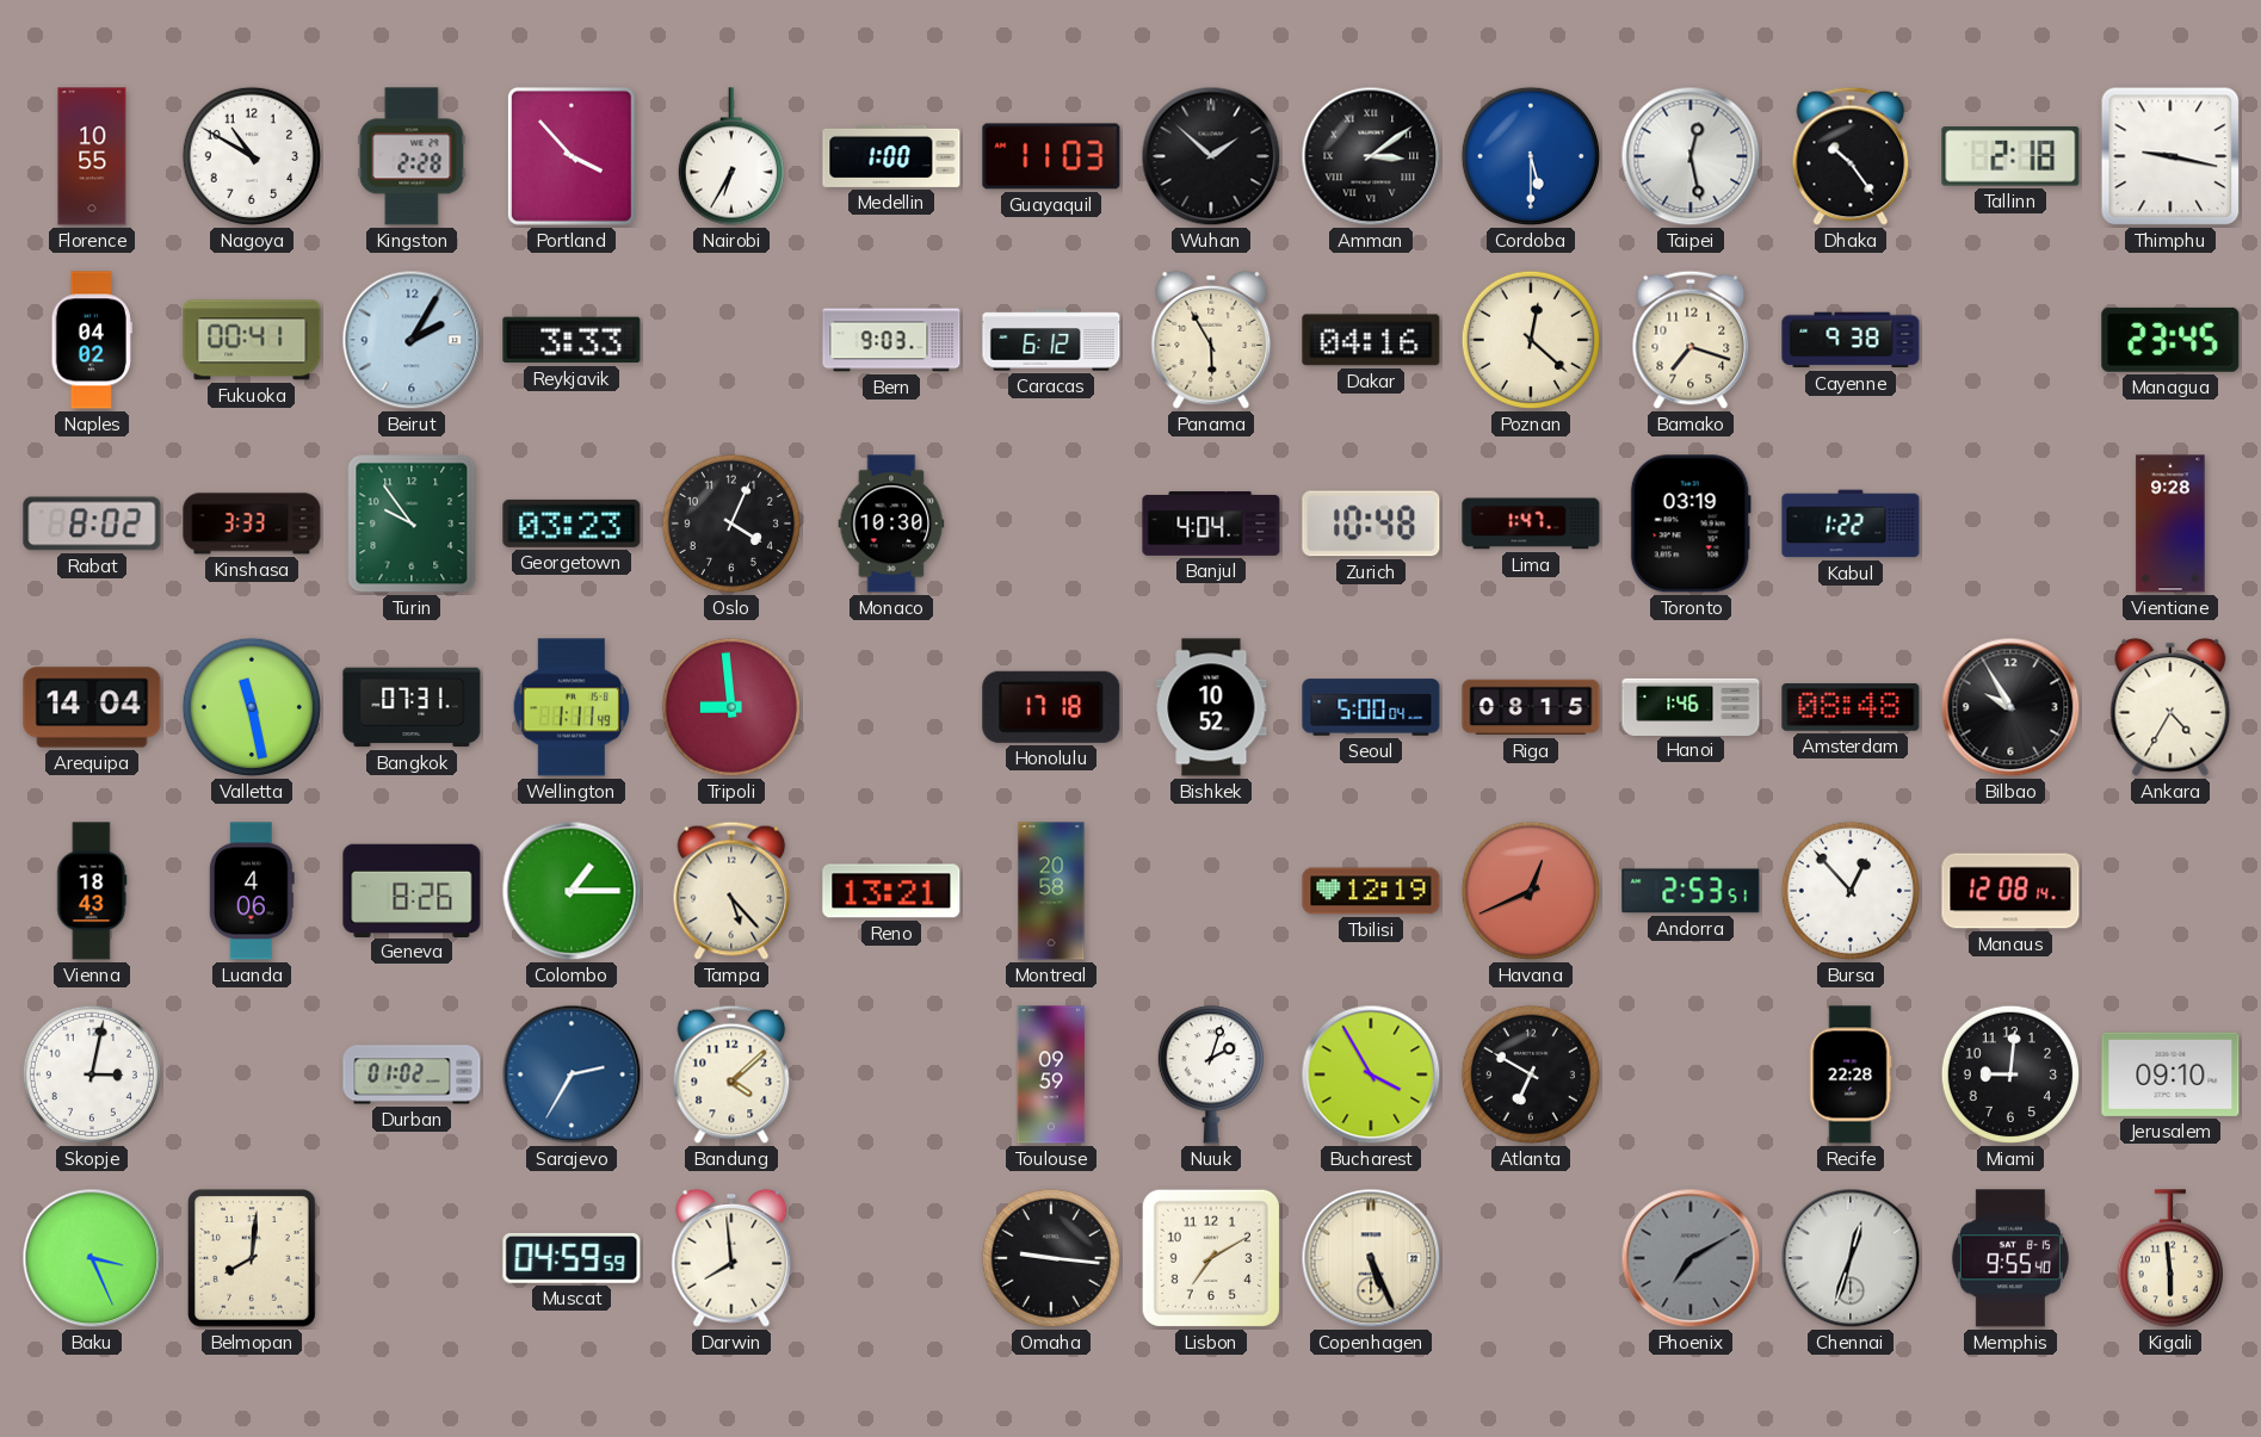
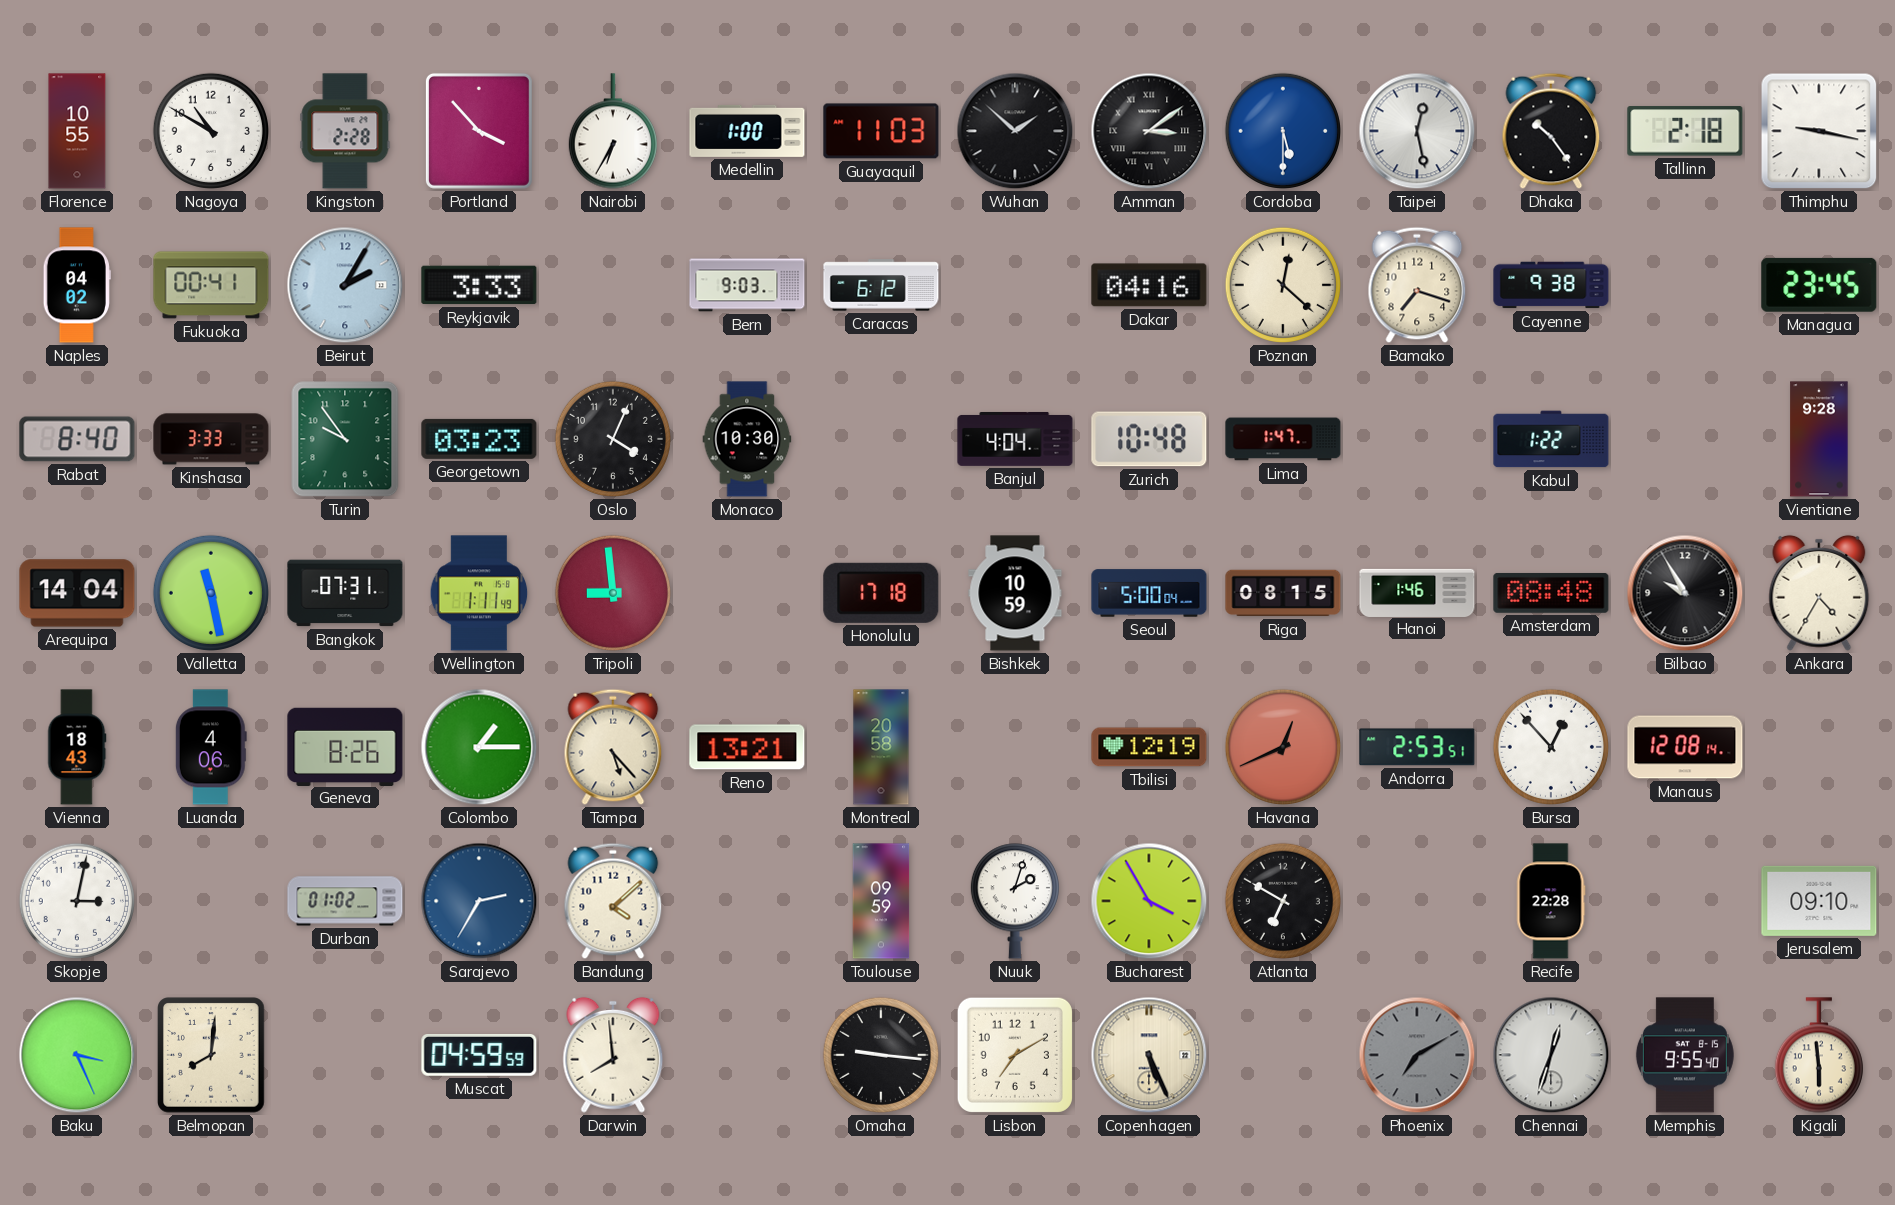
Panama: 5:55 -> none
Rabat: 8:02 -> 8:40
Toronto: 03:19 -> none
Bishkek: 10:52 -> 10:59
Miami: 9:01 -> none
